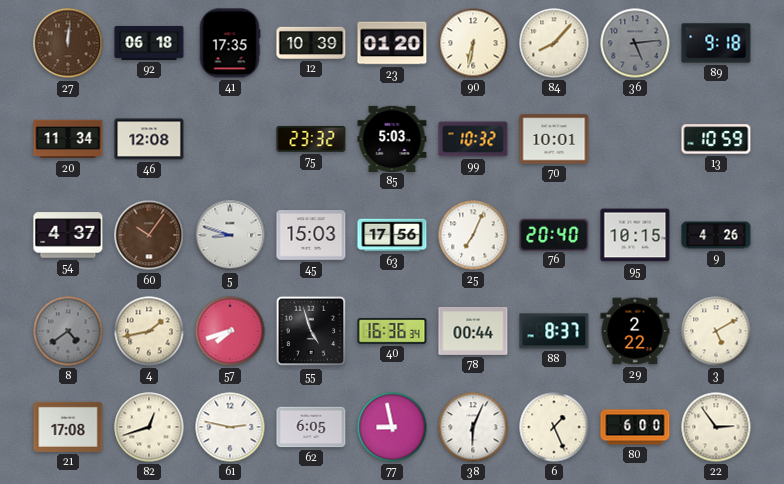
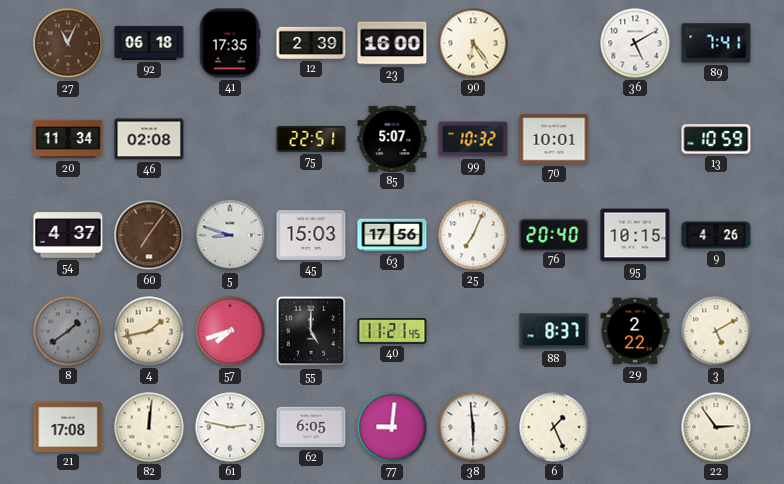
27: 12:01 -> 11:04
12: 10:39 -> 2:39
23: 01:20 -> 16:00
90: 6:32 -> 6:24
84: 8:07 -> none
36: 5:14 -> 5:10
36 dial: grey -> white
89: 9:18 -> 7:41
46: 12:08 -> 02:08
75: 23:32 -> 22:51
85: 5:03 -> 5:07
60: 10:06 -> 7:06
8: 4:39 -> 1:39
55: 4:57 -> 5:00
40: 16:36 -> 11:21
78: 00:44 -> none
82: 12:42 -> 12:01
77: 8:58 -> 9:01
38: 6:04 -> 5:59
80: 6:00 -> none
